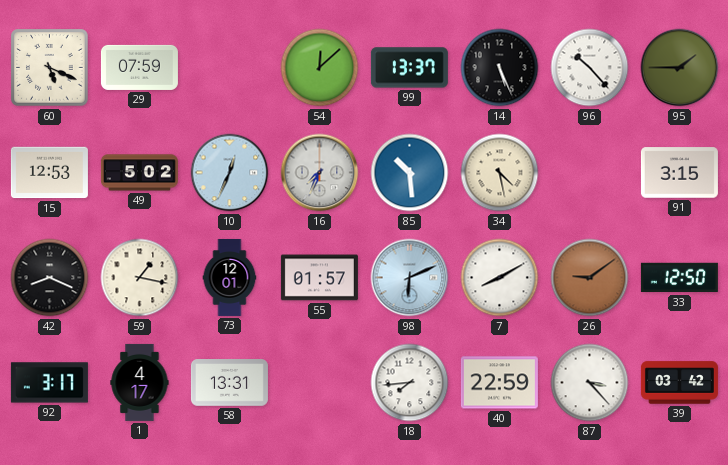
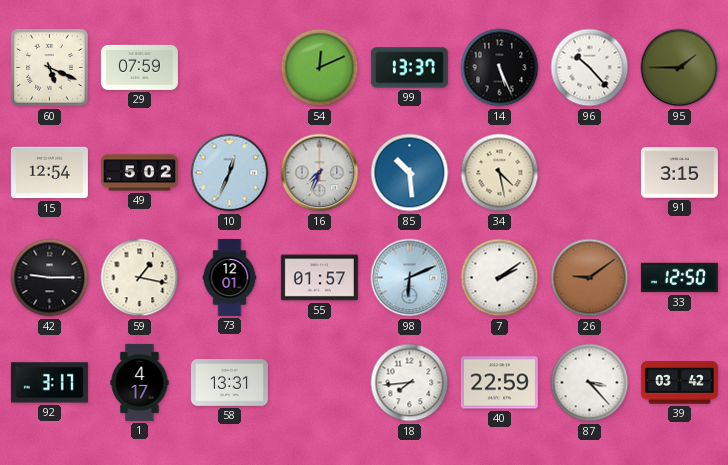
54: 12:08 -> 12:11
15: 12:53 -> 12:54
42: 8:19 -> 9:15
7: 8:10 -> 2:09
